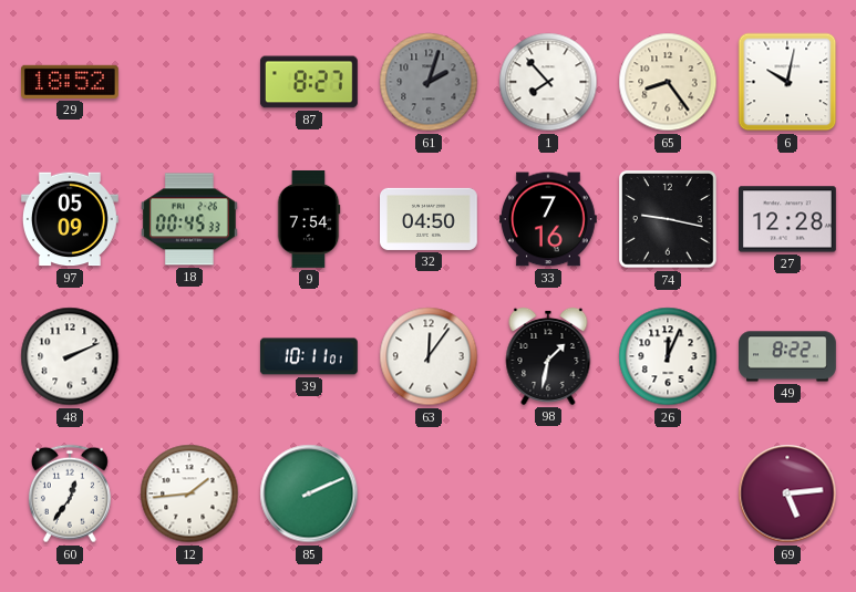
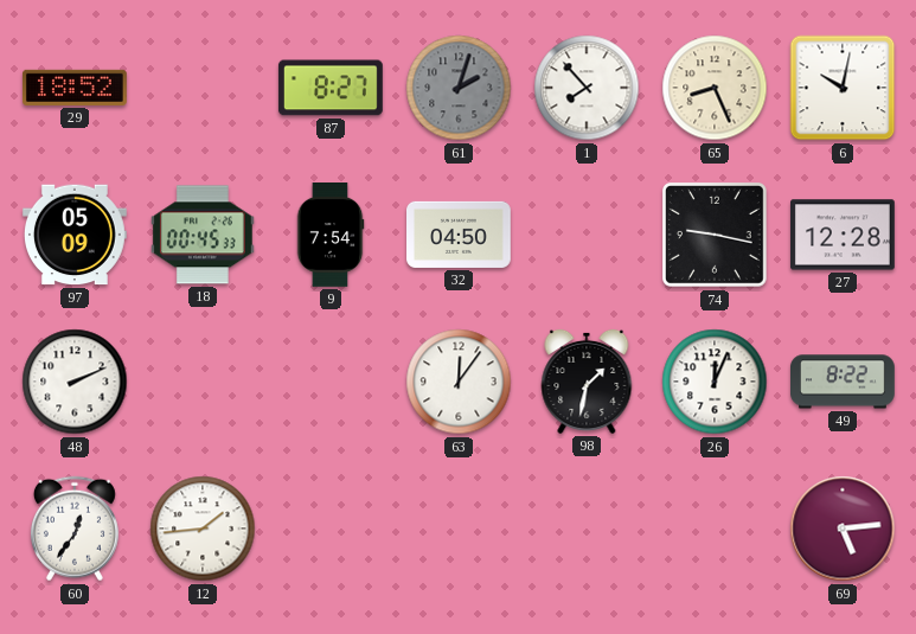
65: 8:24 -> 8:26
33: 7:16 -> none
39: 10:11 -> none
85: 2:11 -> none
